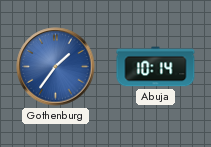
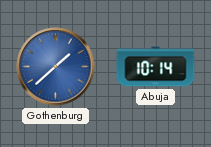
Gothenburg: 1:36 -> 1:38
